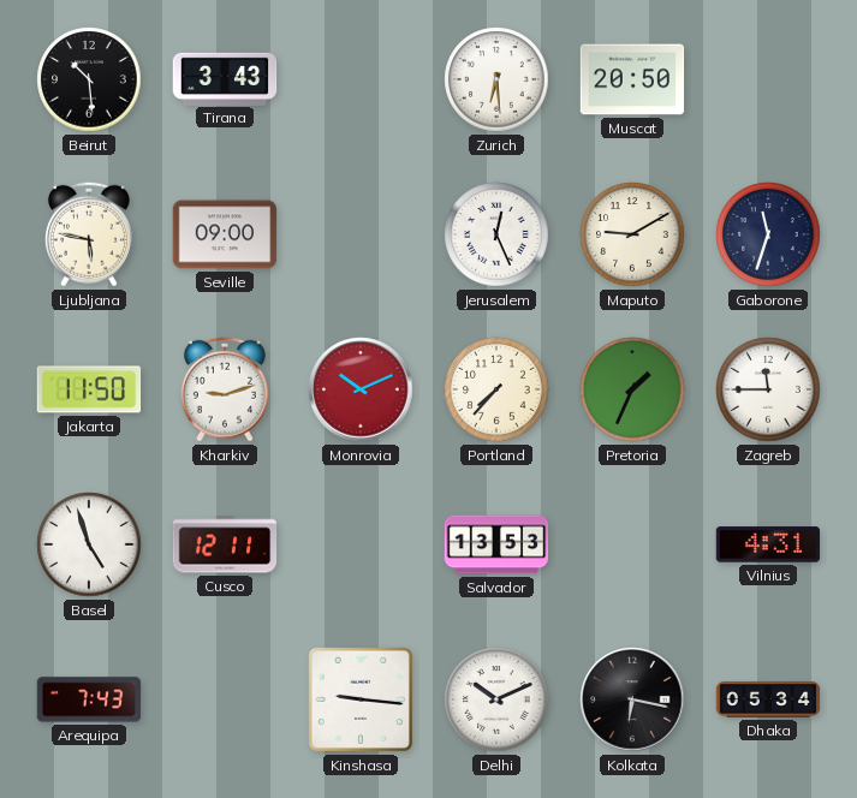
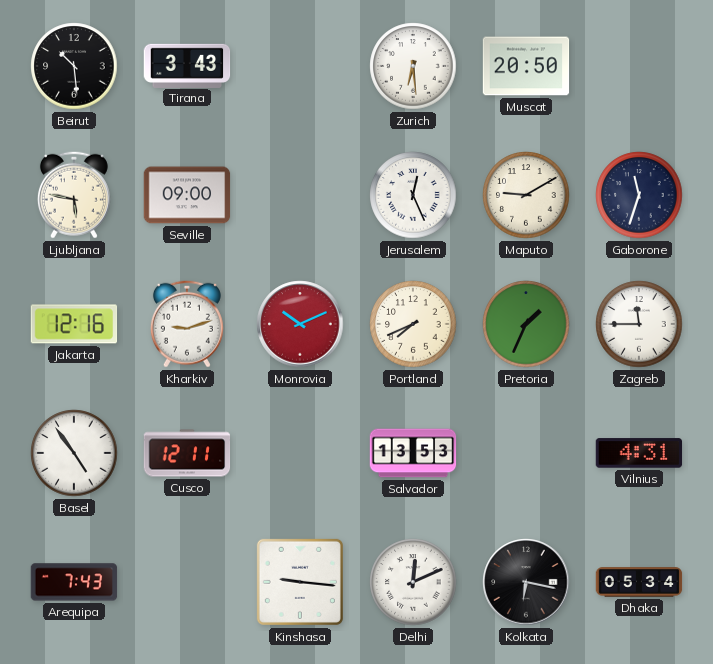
Jakarta: 11:50 -> 12:16
Portland: 7:37 -> 7:41
Basel: 4:57 -> 4:54
Delhi: 10:11 -> 12:11
